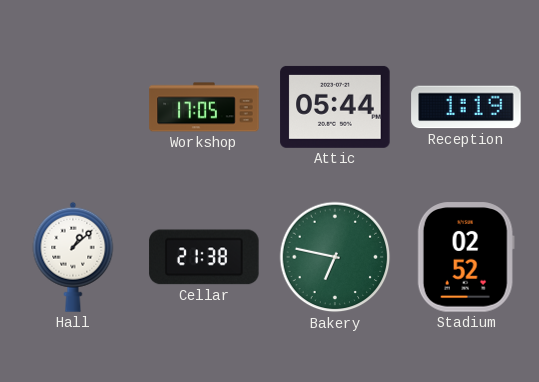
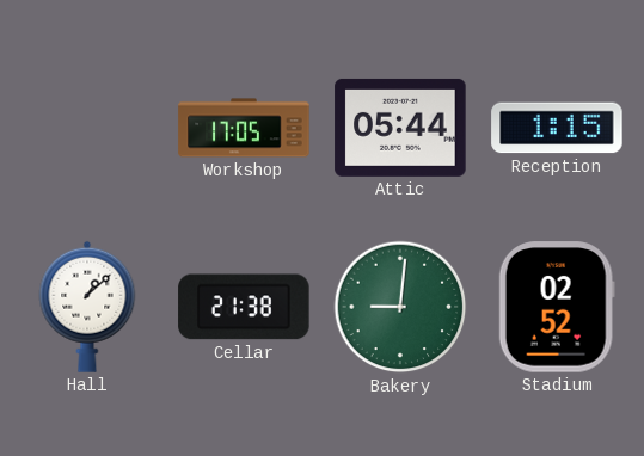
Reception: 1:19 -> 1:15
Bakery: 6:47 -> 9:01
